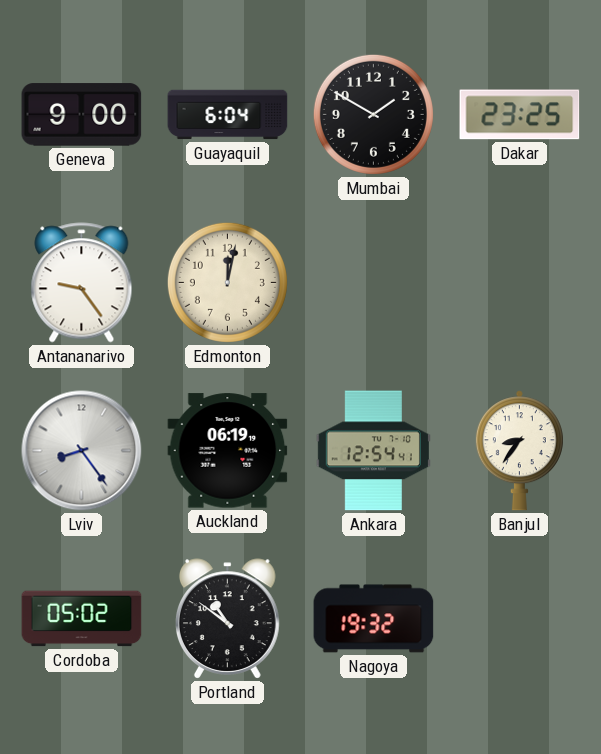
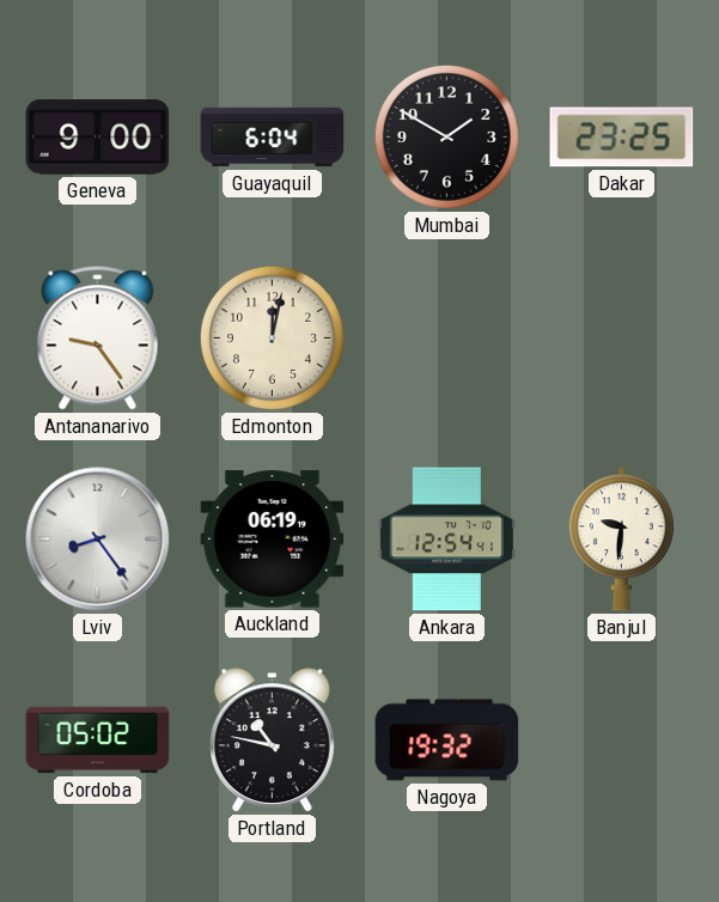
Banjul: 8:36 -> 9:31
Portland: 10:51 -> 10:47
